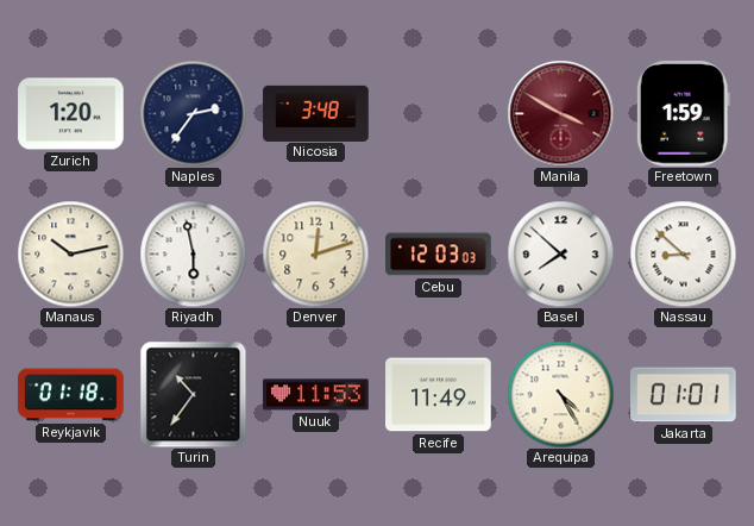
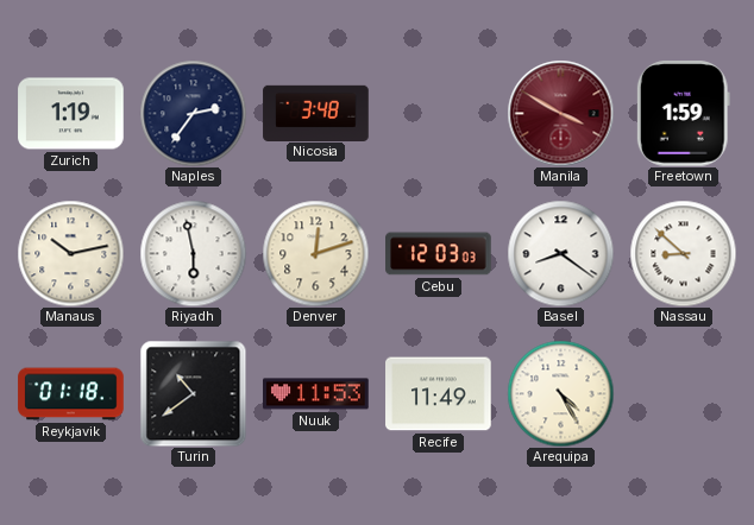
Zurich: 1:20 -> 1:19
Basel: 7:52 -> 8:21
Turin: 10:36 -> 10:39
Jakarta: 01:01 -> none
